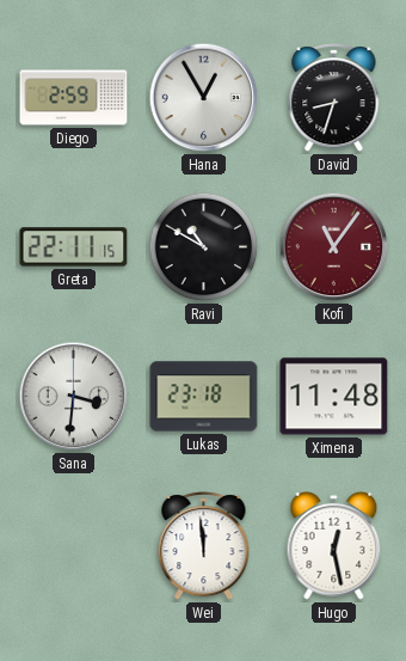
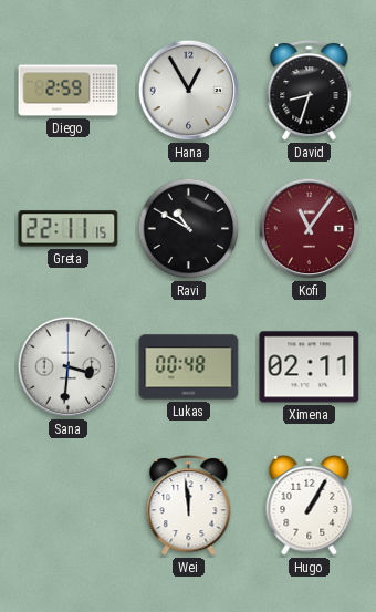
Lukas: 23:18 -> 00:48
Ximena: 11:48 -> 02:11
Hugo: 12:28 -> 1:05
